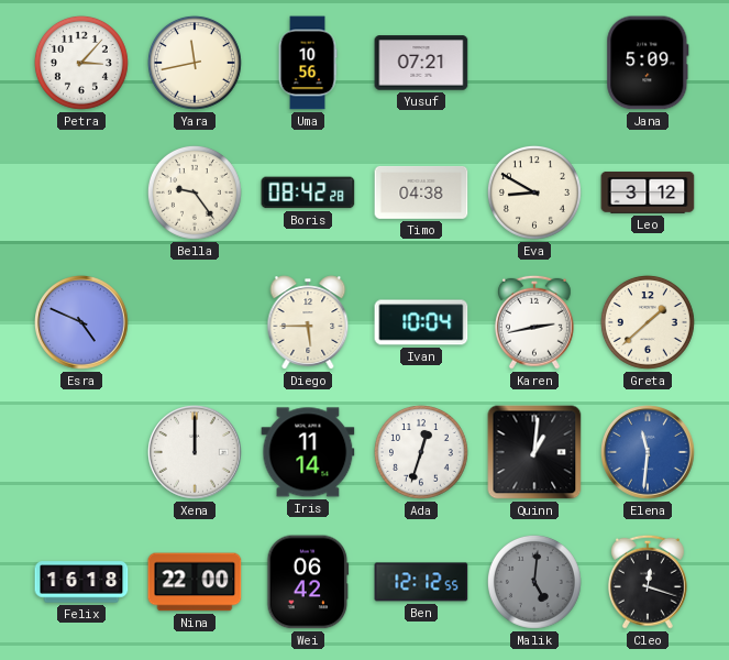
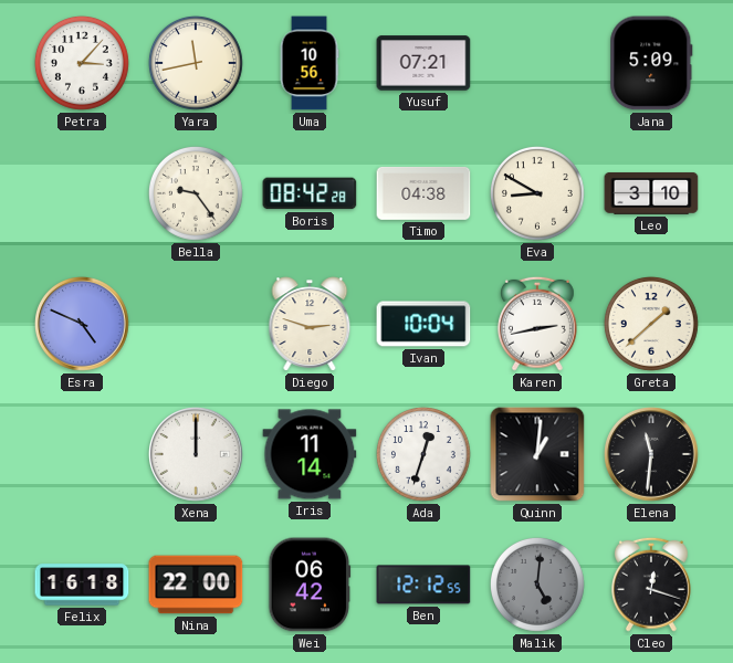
Leo: 3:12 -> 3:10
Diego: 5:45 -> 2:48
Elena dial: blue -> black
